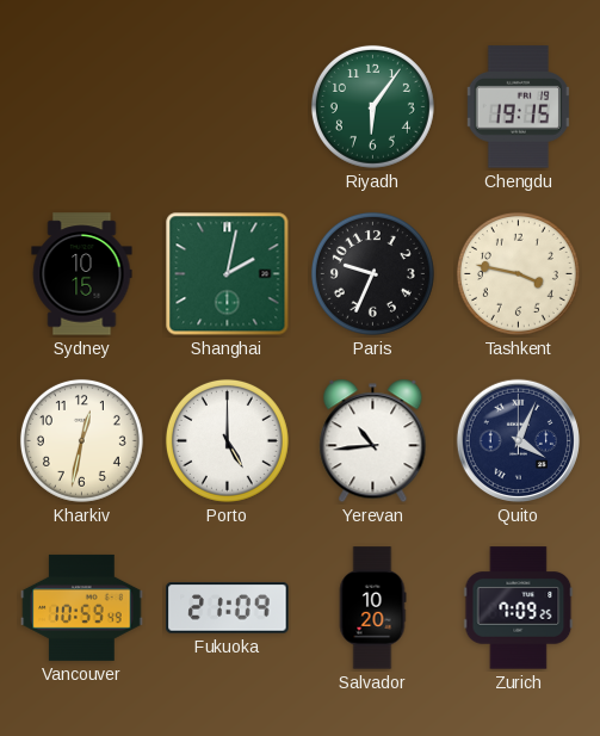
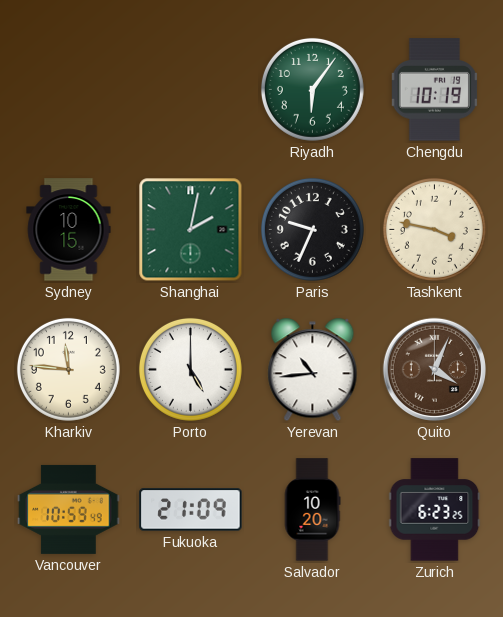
Chengdu: 19:15 -> 10:19
Kharkiv: 12:32 -> 11:46
Quito dial: navy -> brown
Zurich: 7:09 -> 6:23
